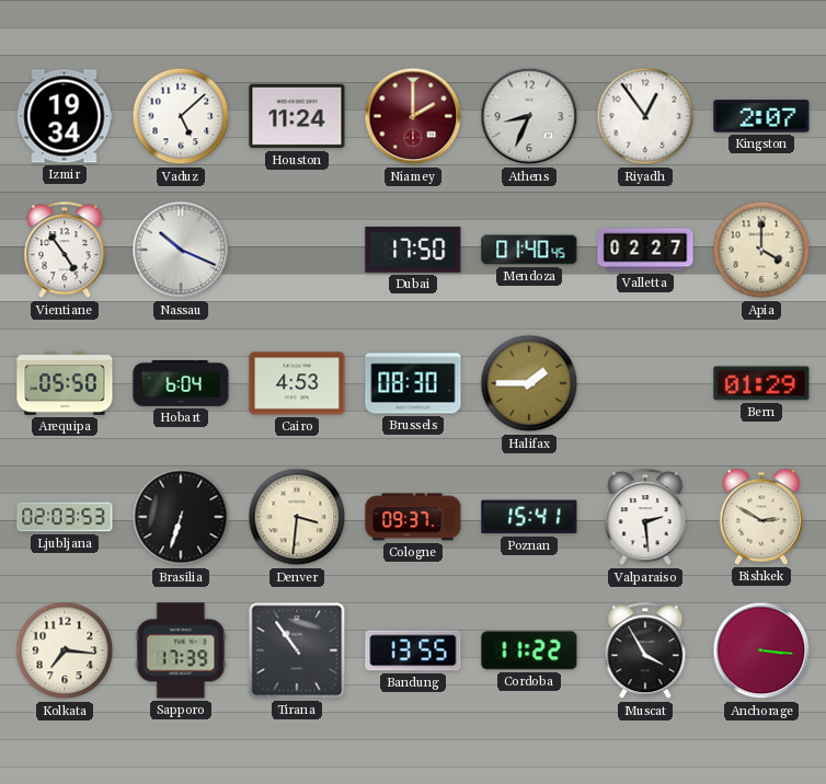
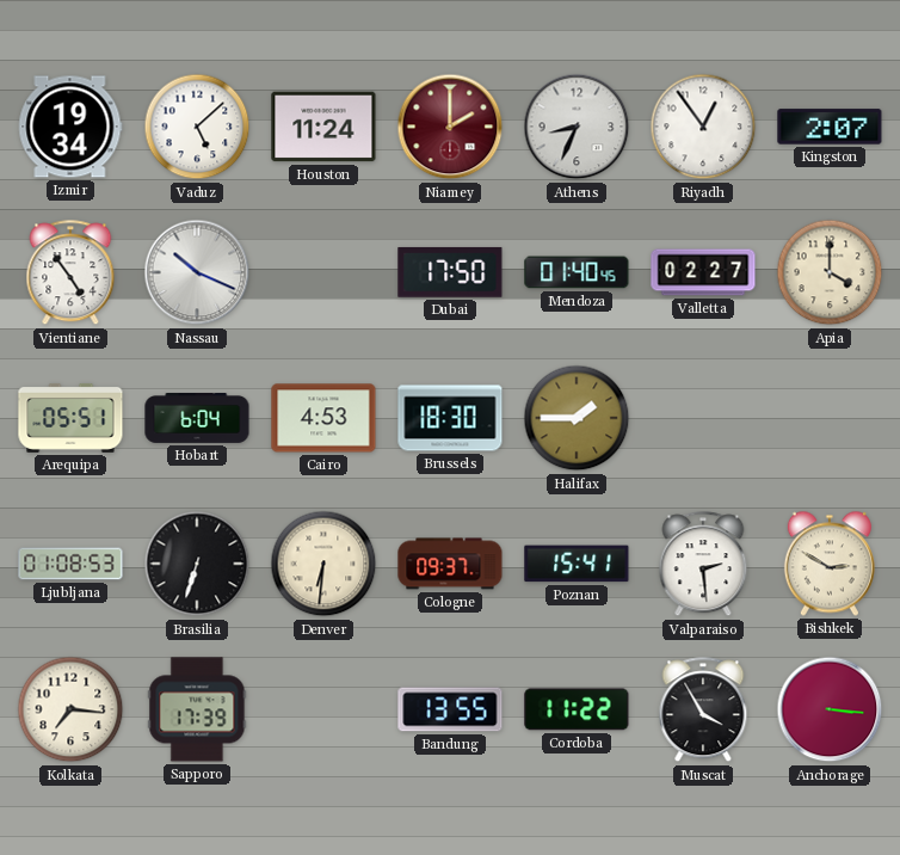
Arequipa: 05:50 -> 05:51
Brussels: 08:30 -> 18:30
Bern: 01:29 -> none
Ljubljana: 02:03 -> 01:08
Denver: 3:31 -> 6:31
Tirana: 10:54 -> none
